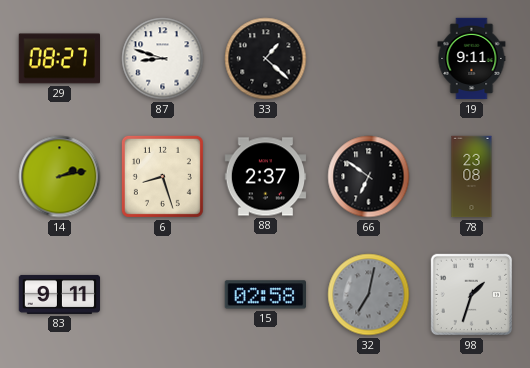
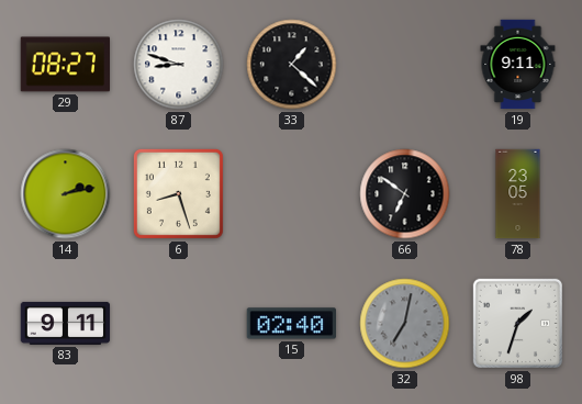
88: 2:37 -> none
78: 23:08 -> 23:05
15: 02:58 -> 02:40
